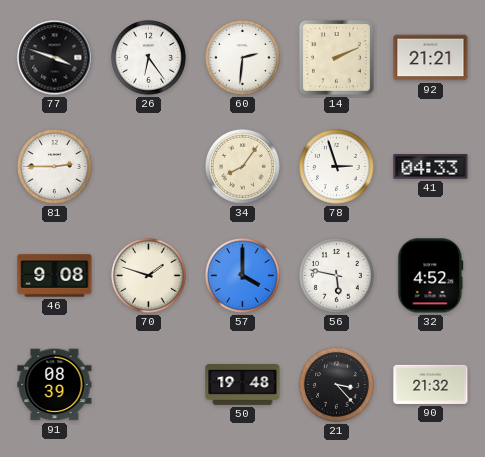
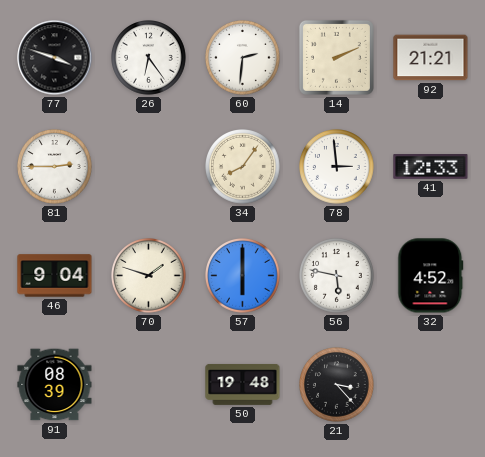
78: 2:57 -> 2:59
41: 04:33 -> 12:33
46: 9:08 -> 9:04
57: 4:00 -> 6:00
90: 21:32 -> none
